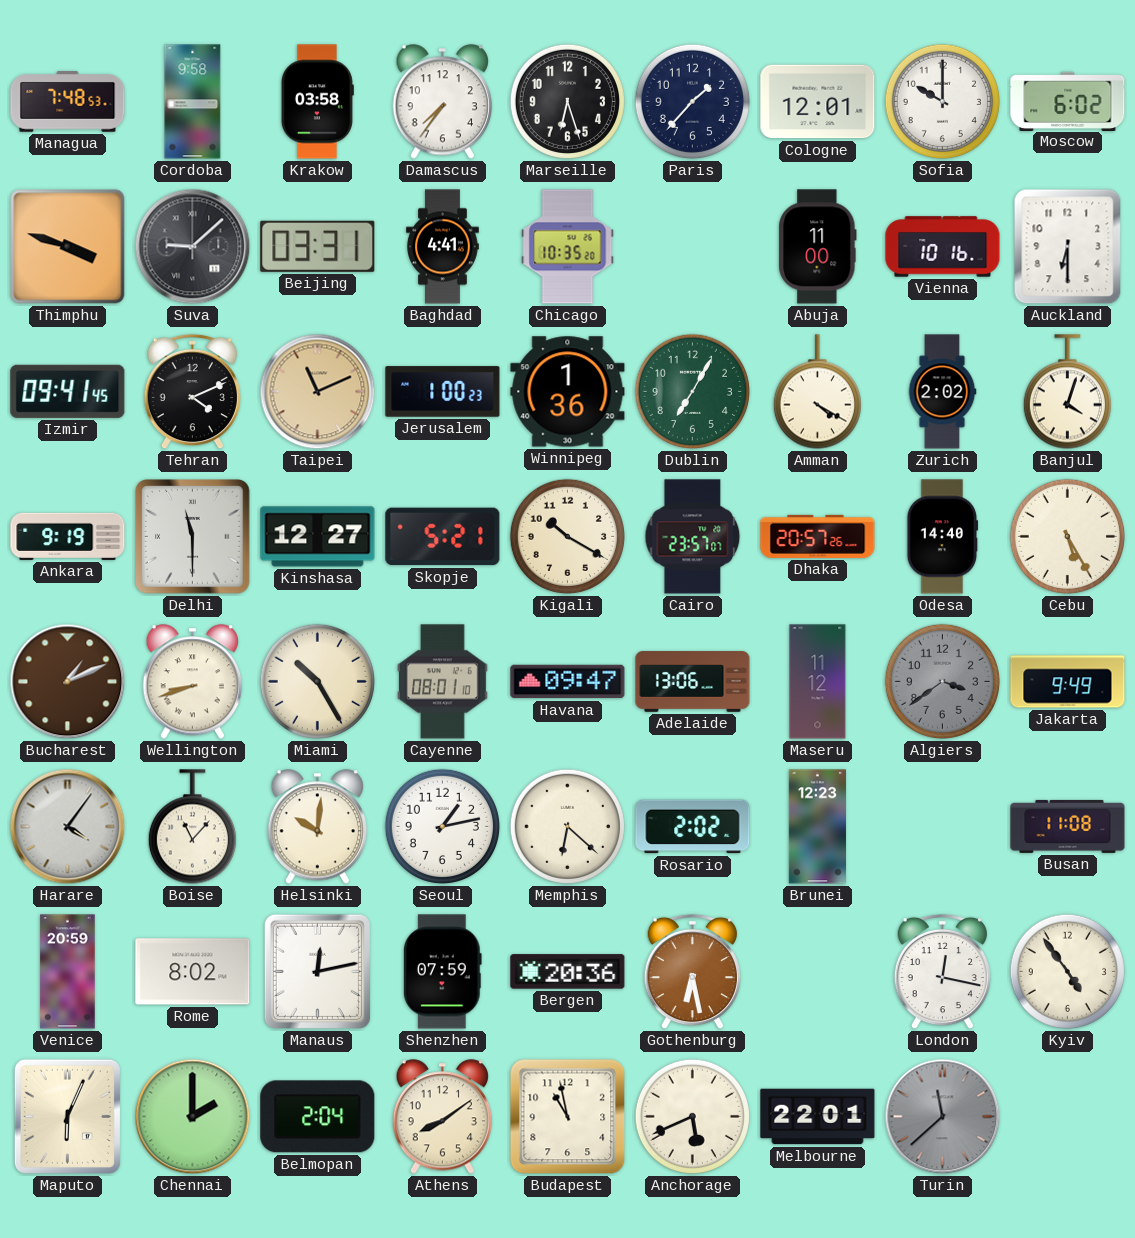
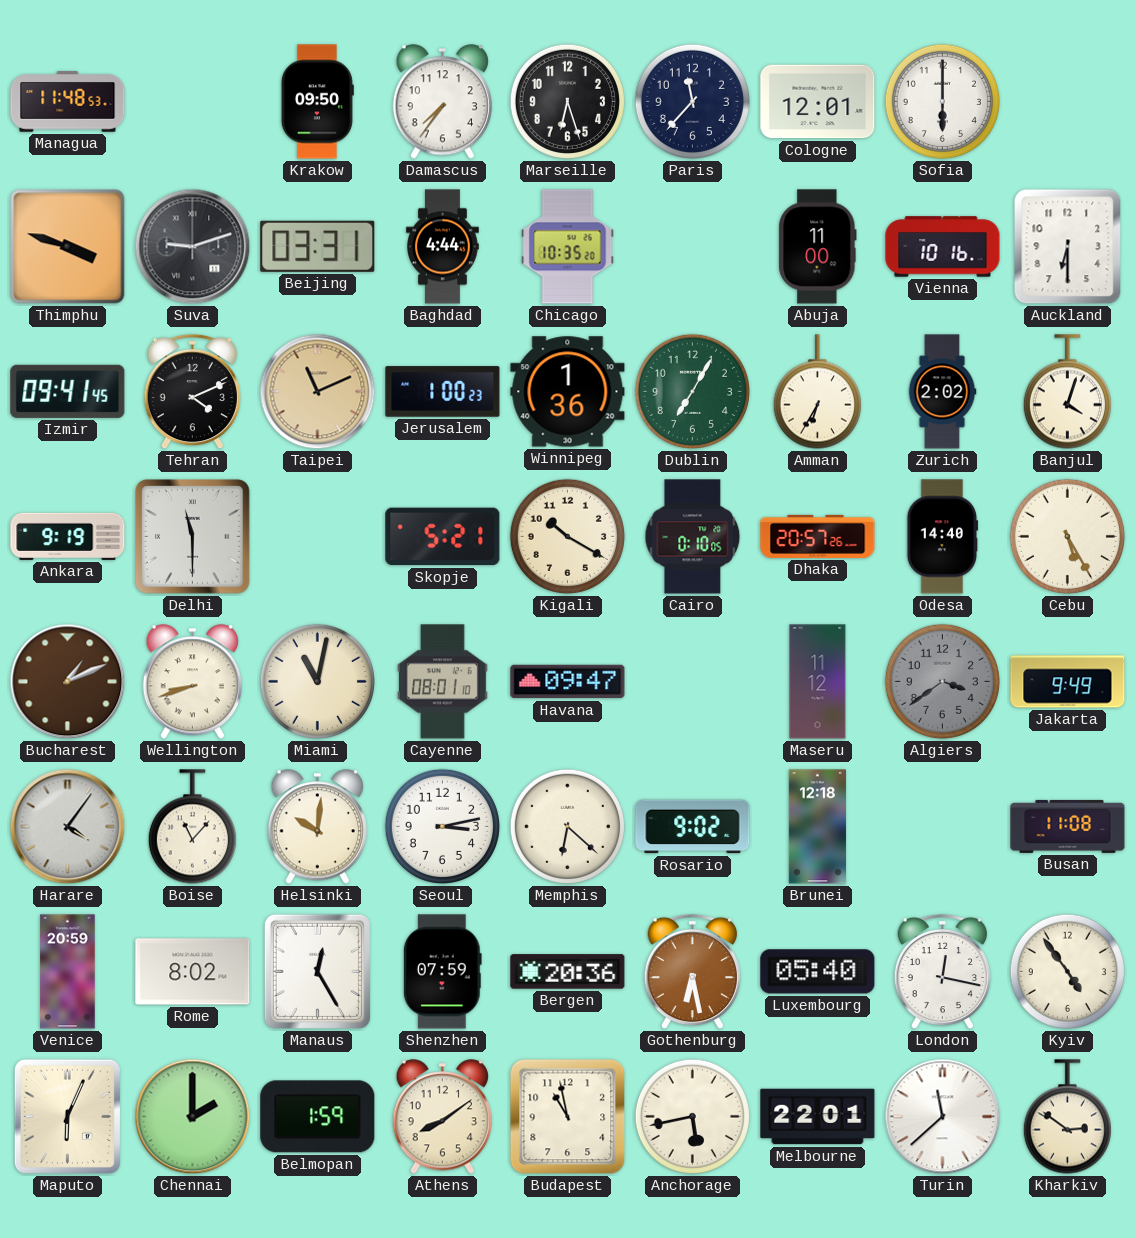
Managua: 7:48 -> 11:48
Cordoba: 9:58 -> none
Krakow: 03:58 -> 09:50
Paris: 1:37 -> 11:37
Sofia: 10:00 -> 6:00
Moscow: 6:02 -> none
Suva: 9:08 -> 9:12
Baghdad: 4:41 -> 4:44
Amman: 4:20 -> 6:35
Kinshasa: 12:27 -> none
Cairo: 23:57 -> 0:10
Miami: 10:25 -> 11:02
Adelaide: 13:06 -> none
Seoul: 1:13 -> 3:13
Rosario: 2:02 -> 9:02
Brunei: 12:23 -> 12:18
Manaus: 12:13 -> 12:25
Luxembourg: none -> 05:40
Belmopan: 2:04 -> 1:59
Anchorage: 5:41 -> 5:43
Turin dial: grey -> white
Kharkiv: none -> 2:51
